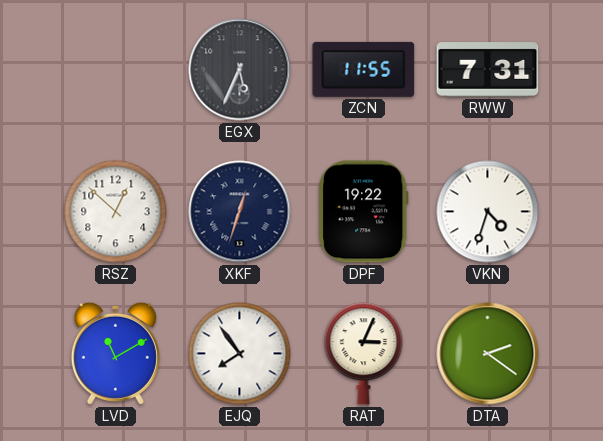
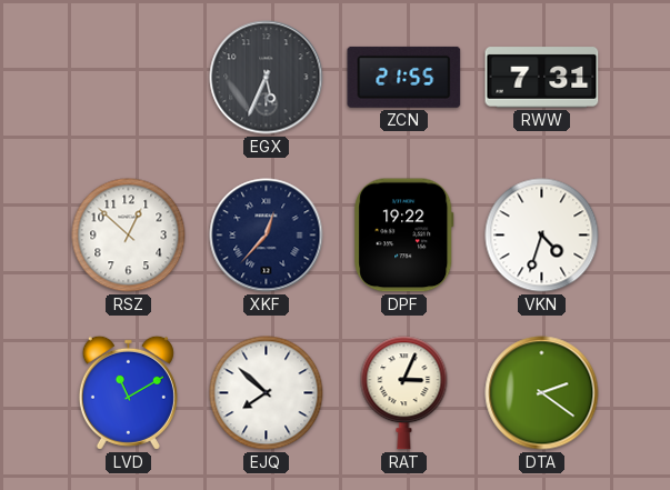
ZCN: 11:55 -> 21:55
XKF: 12:33 -> 12:37
EJQ: 7:54 -> 7:52
